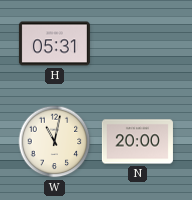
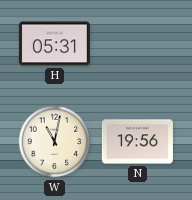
N: 20:00 -> 19:56
